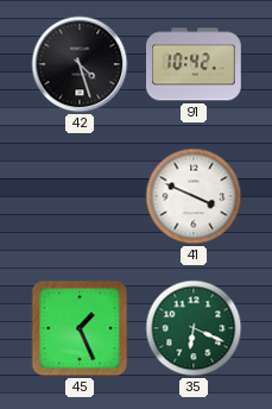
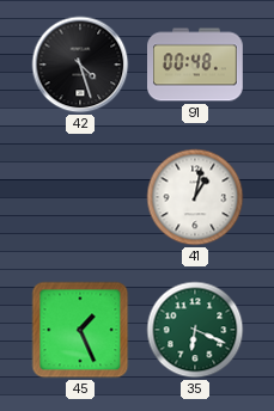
91: 10:42 -> 00:48
41: 3:49 -> 1:02
